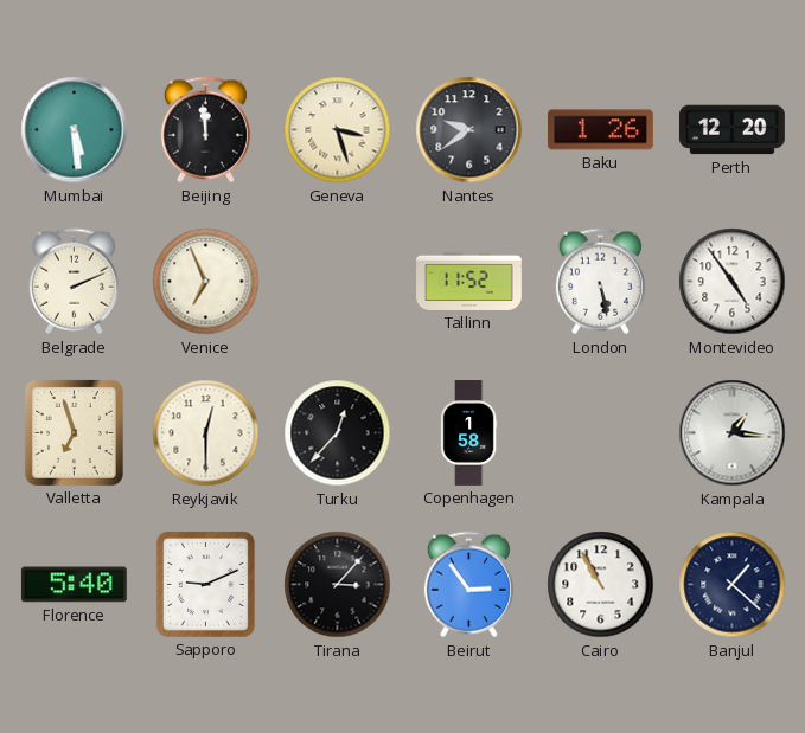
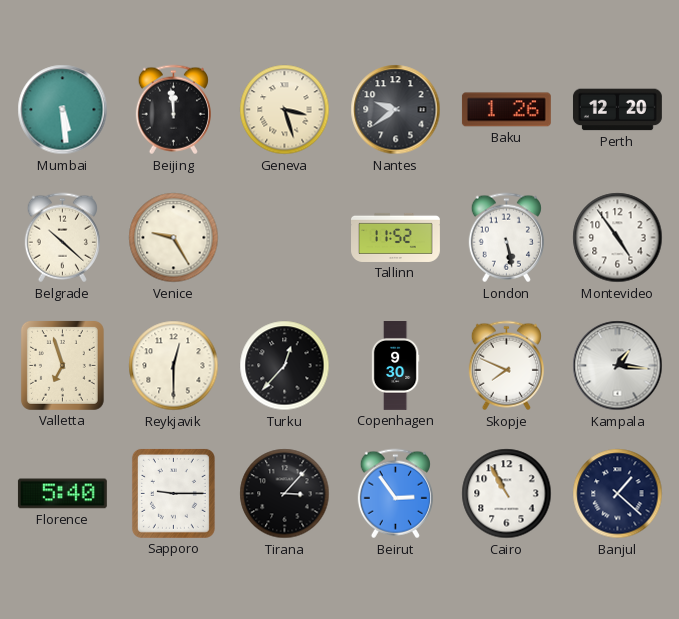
Belgrade: 2:11 -> 10:22
Venice: 6:56 -> 9:25
Copenhagen: 1:58 -> 9:30
Skopje: none -> 7:49
Sapporo: 9:11 -> 9:15
